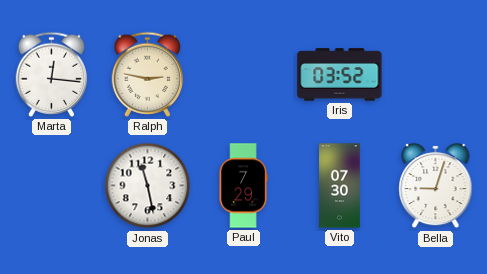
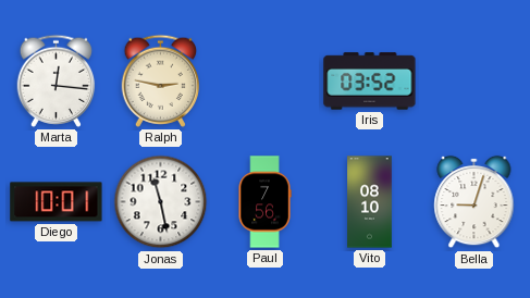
Diego: none -> 10:01
Paul: 7:29 -> 7:56
Vito: 07:30 -> 08:10
